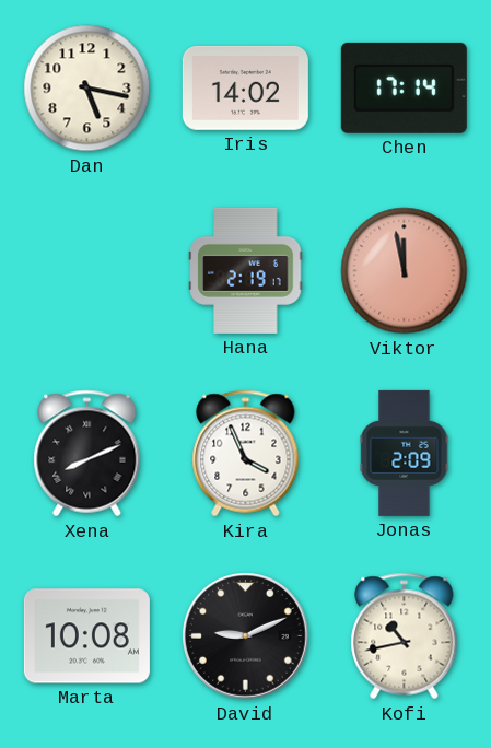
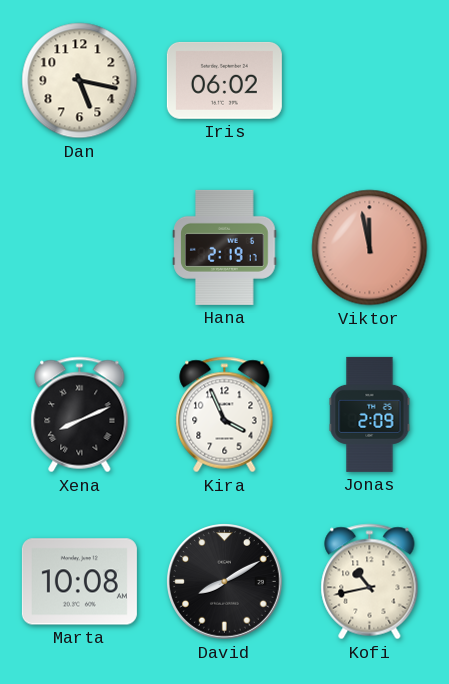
Iris: 14:02 -> 06:02
Chen: 17:14 -> none
David: 9:11 -> 8:10
